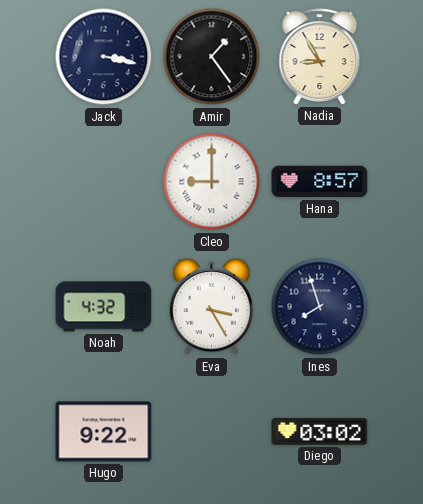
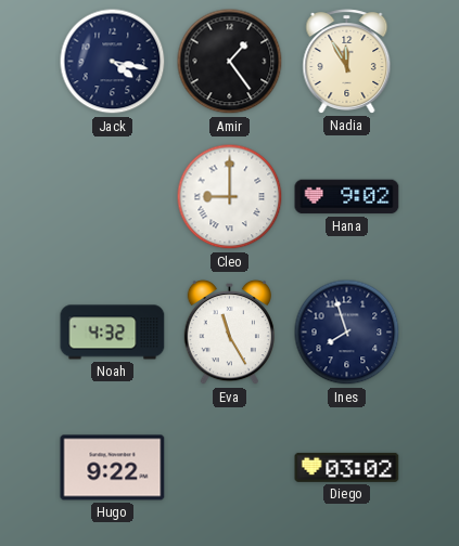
Jack: 3:17 -> 4:17
Nadia: 8:55 -> 11:55
Hana: 8:57 -> 9:02
Eva: 3:25 -> 11:25
